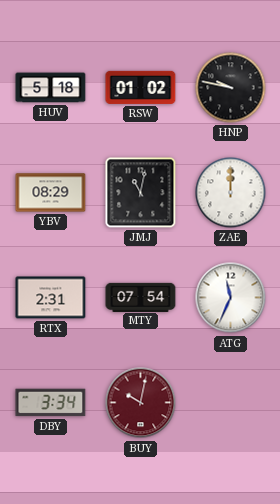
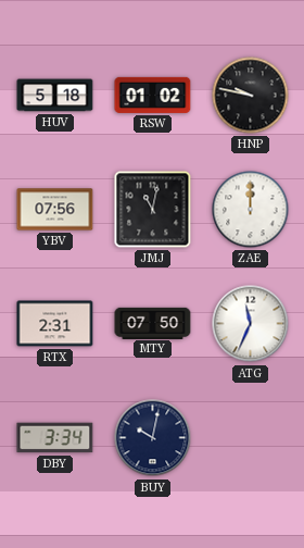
YBV: 08:29 -> 07:56
MTY: 07:54 -> 07:50
BUY dial: burgundy -> navy
